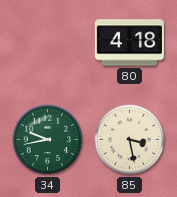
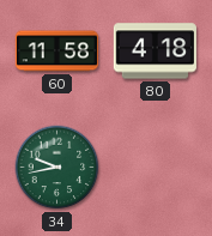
60: none -> 11:58
85: 3:28 -> none
